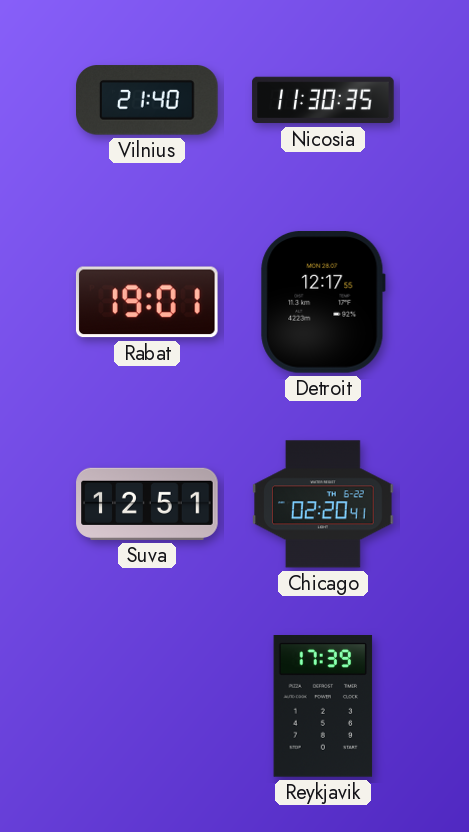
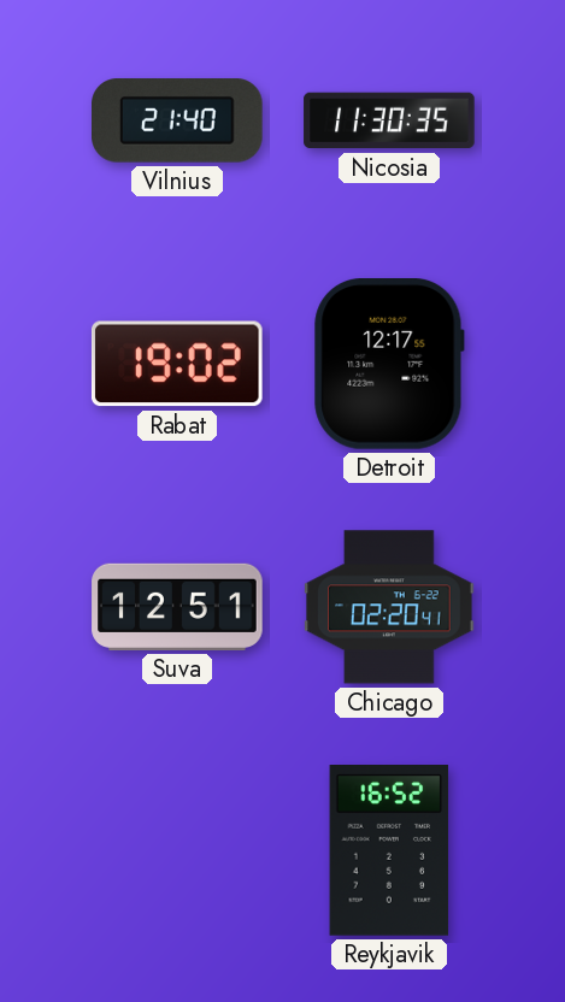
Rabat: 19:01 -> 19:02
Reykjavik: 17:39 -> 16:52
